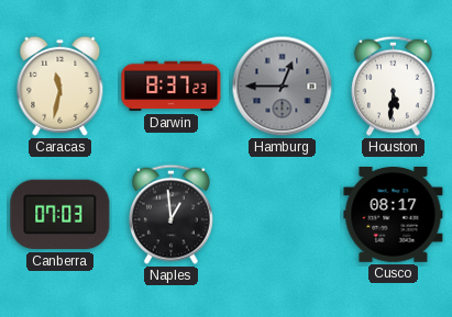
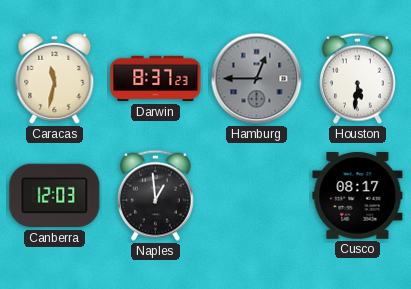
Canberra: 07:03 -> 12:03
